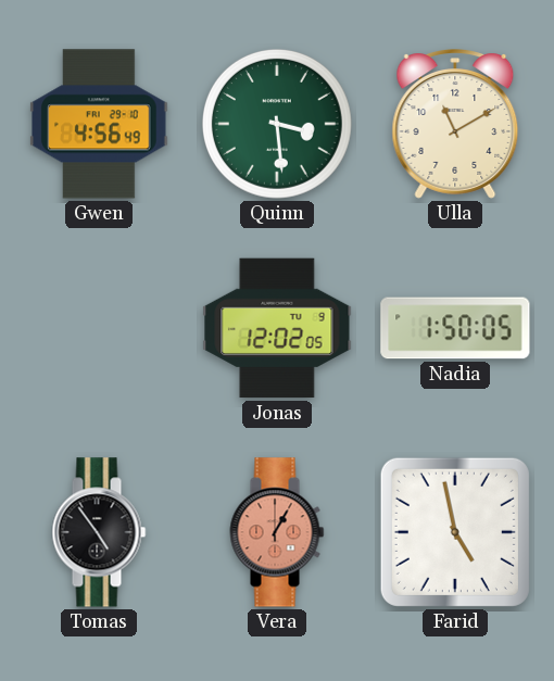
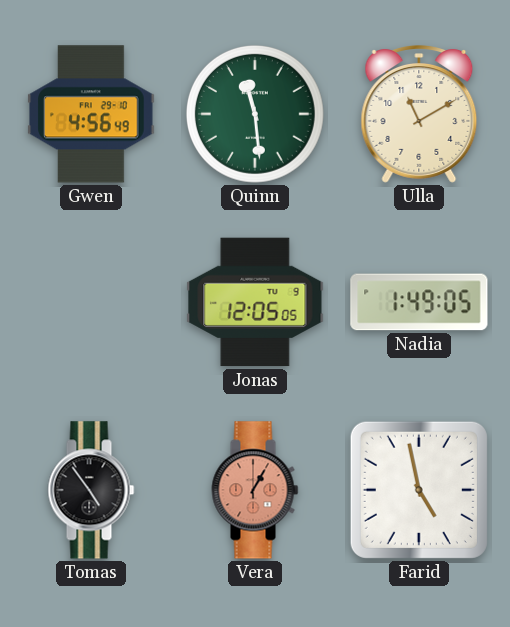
Quinn: 3:29 -> 11:29
Jonas: 12:02 -> 12:05
Nadia: 1:50 -> 1:49
